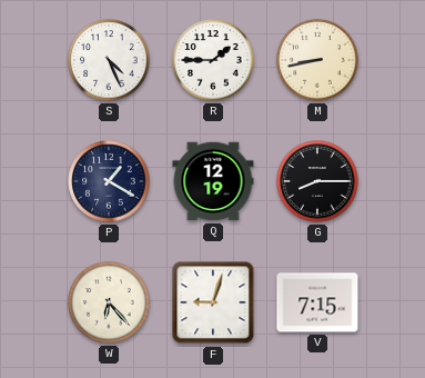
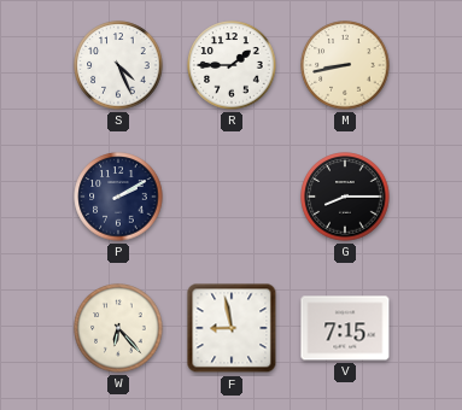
P: 1:20 -> 2:10
Q: 12:19 -> none
F: 9:03 -> 8:58
